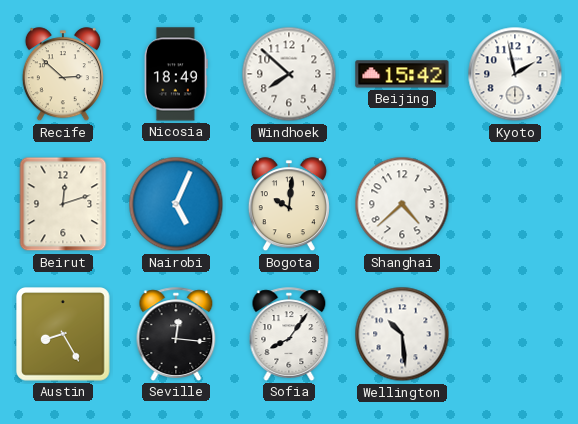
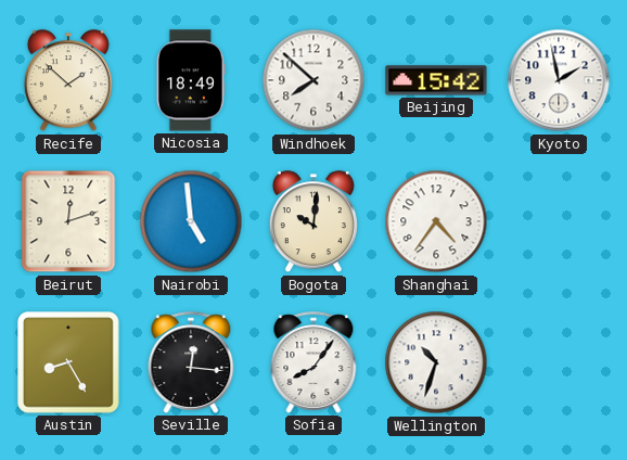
Recife: 2:52 -> 1:52
Nairobi: 5:04 -> 4:59
Shanghai: 4:38 -> 4:36
Wellington: 10:29 -> 10:33
